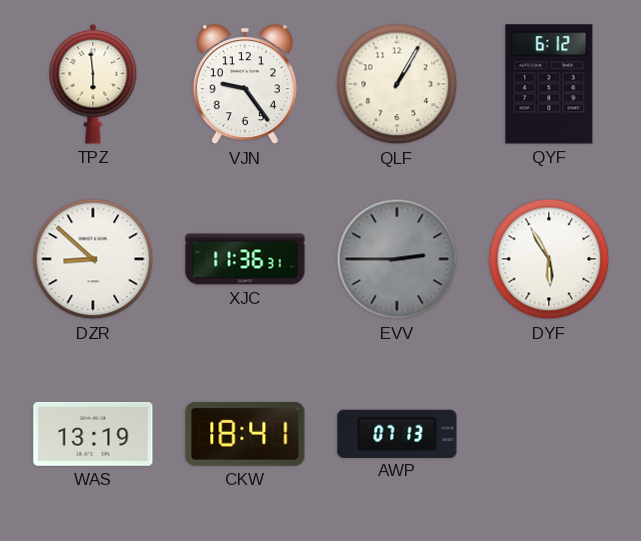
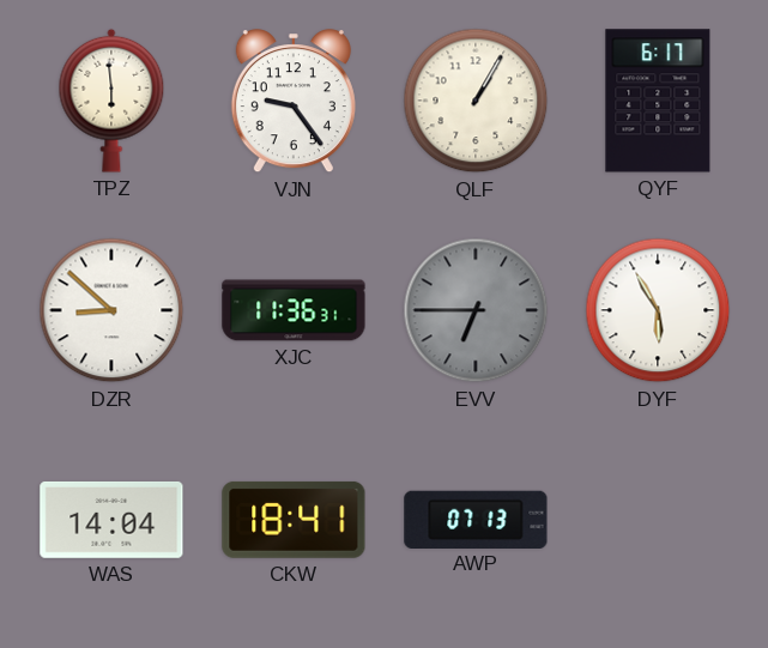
QYF: 6:12 -> 6:17
EVV: 2:45 -> 6:45
WAS: 13:19 -> 14:04
